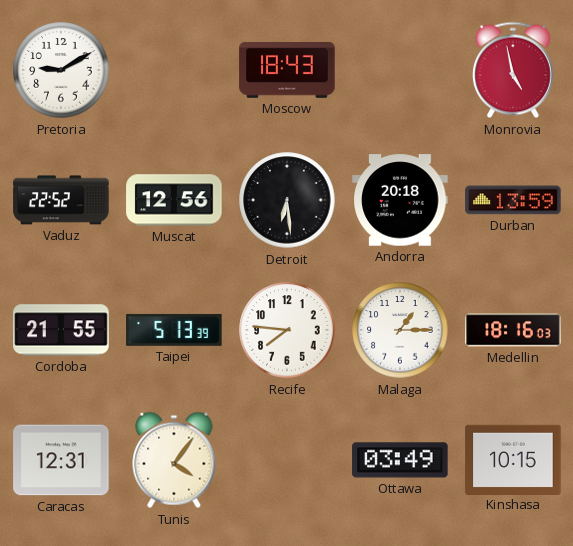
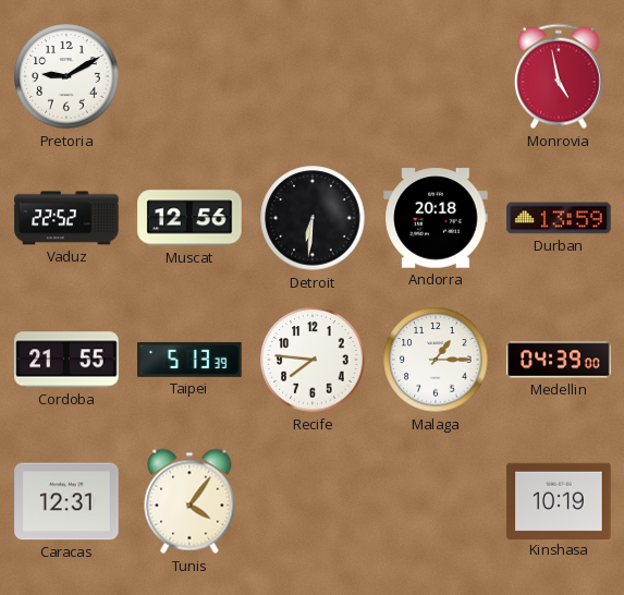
Moscow: 18:43 -> none
Detroit: 6:29 -> 6:31
Medellin: 18:16 -> 04:39
Ottawa: 03:49 -> none
Kinshasa: 10:15 -> 10:19
